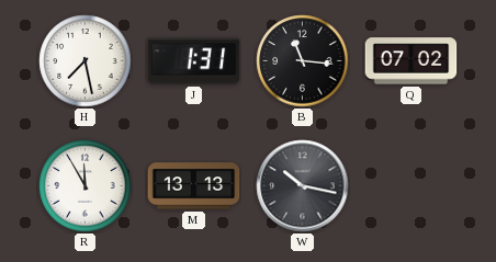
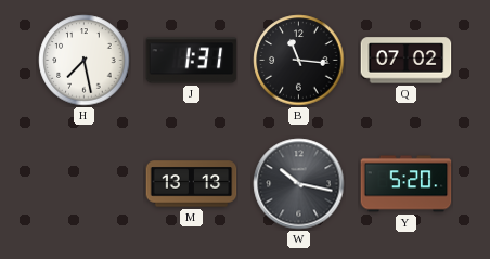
R: 11:55 -> none
Y: none -> 5:20
